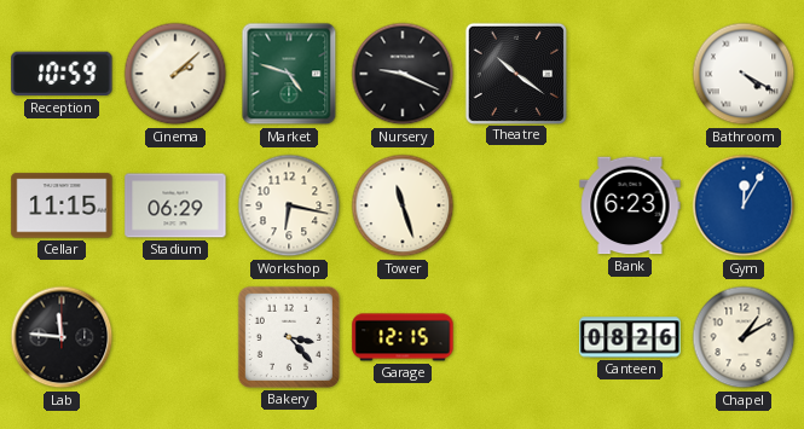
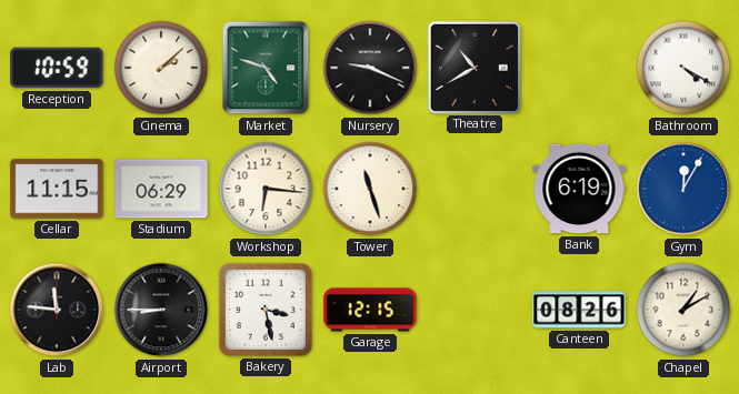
Theatre: 10:21 -> 10:40
Workshop: 6:17 -> 6:16
Bank: 6:23 -> 6:19
Airport: none -> 8:45
Bakery: 3:23 -> 3:28
